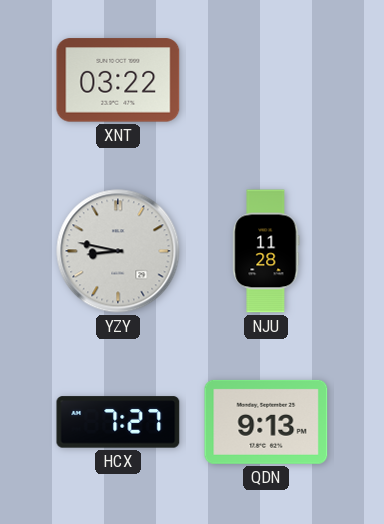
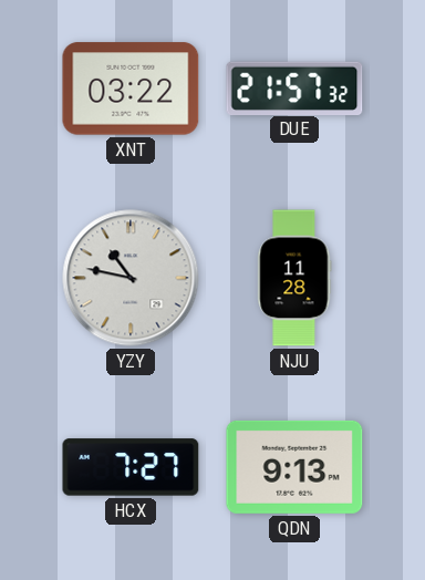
DUE: none -> 21:57
YZY: 8:47 -> 10:47
